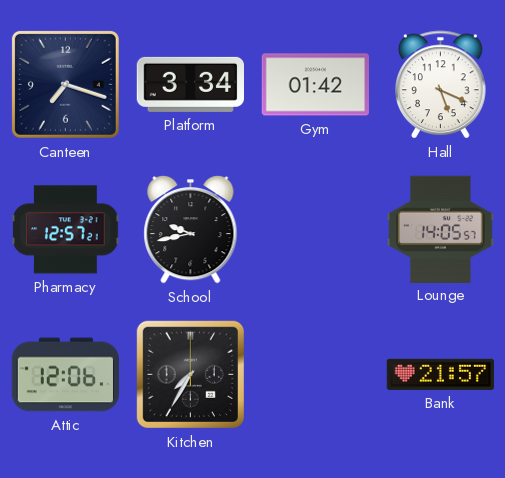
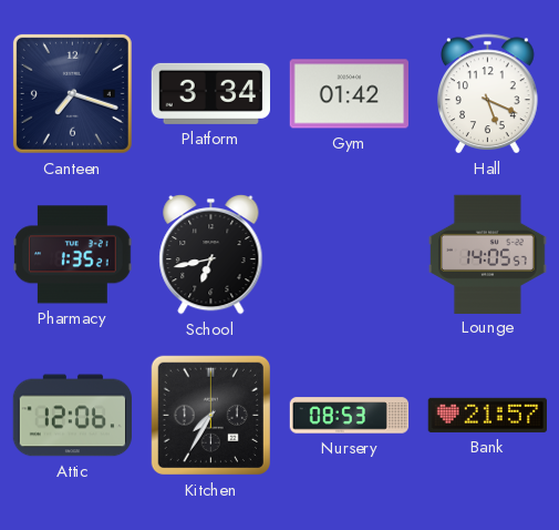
Pharmacy: 12:57 -> 1:35
School: 9:43 -> 6:43
Nursery: none -> 08:53
